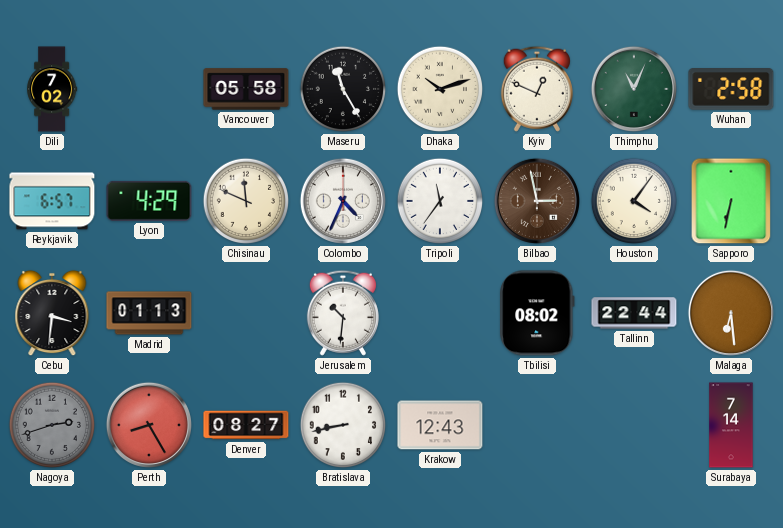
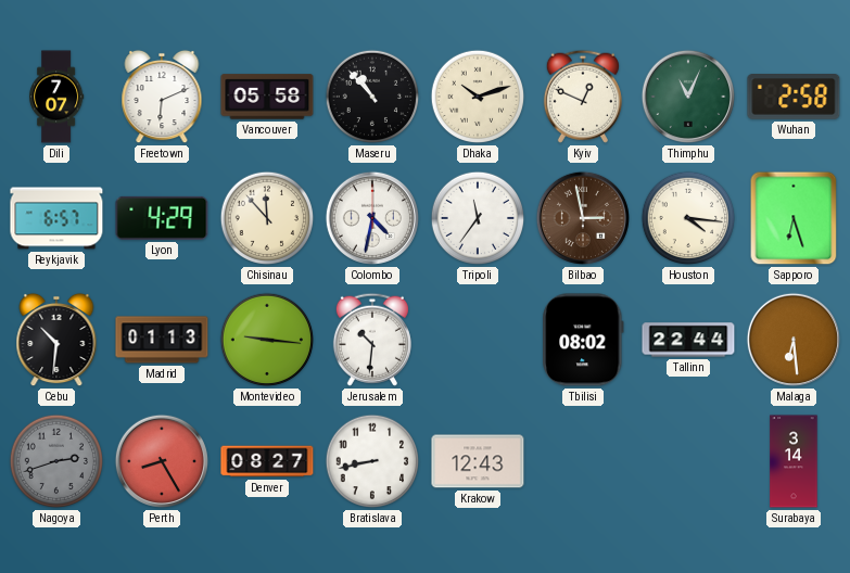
Dili: 7:02 -> 7:07
Freetown: none -> 6:11
Maseru: 11:25 -> 10:53
Chisinau: 11:49 -> 11:53
Colombo: 4:34 -> 4:32
Houston: 4:06 -> 4:16
Sapporo: 6:32 -> 6:27
Cebu: 3:31 -> 10:31
Montevideo: none -> 9:16
Surabaya: 7:14 -> 3:14
